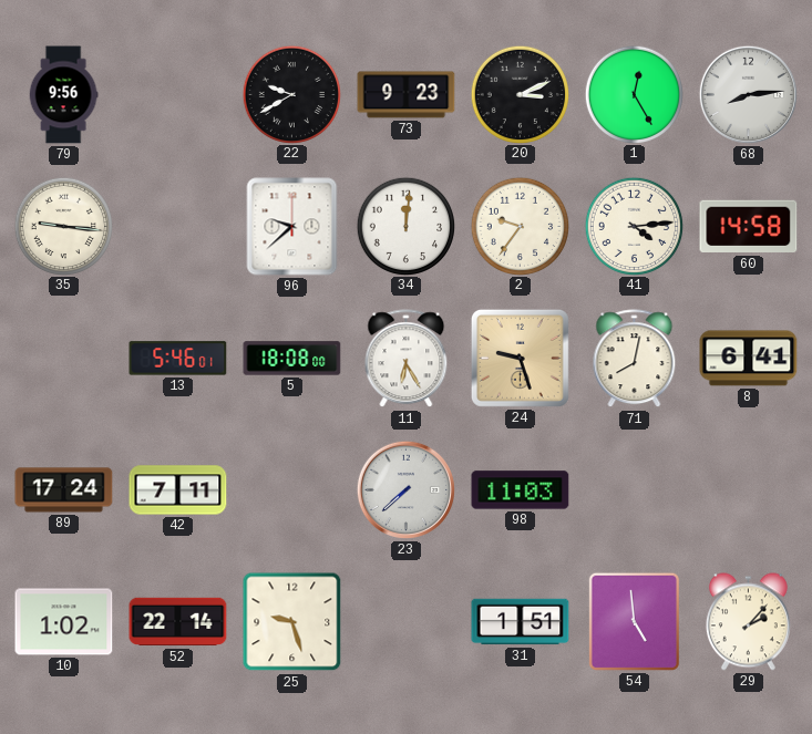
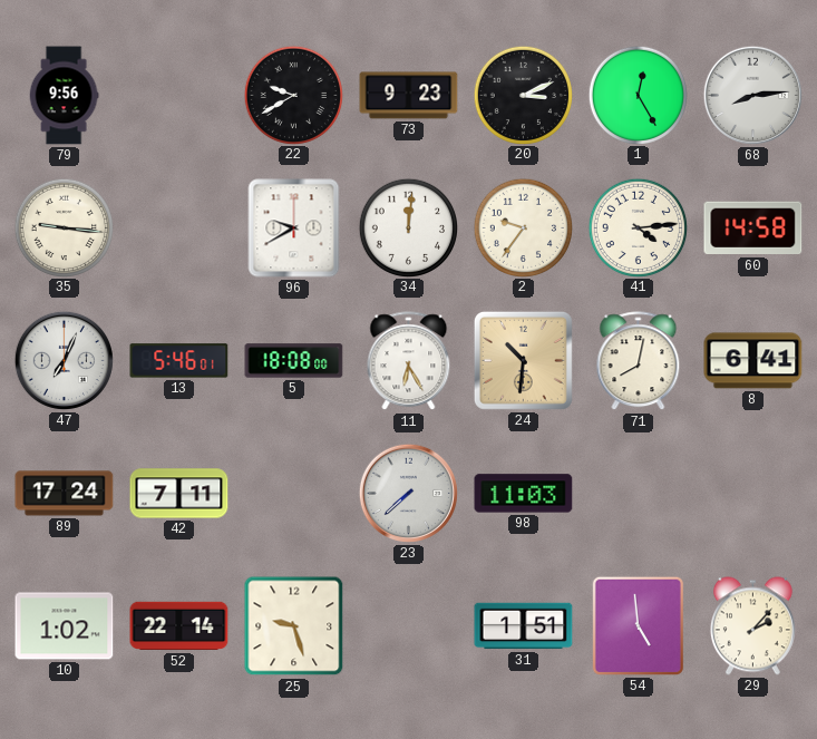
96: 9:38 -> 9:40
47: none -> 7:04
24: 9:27 -> 10:31
